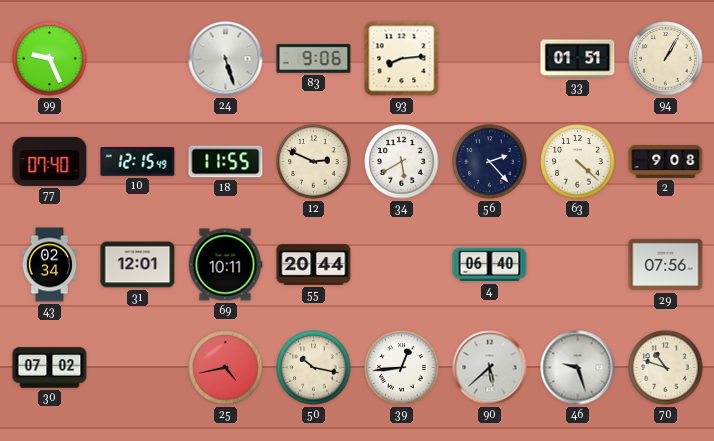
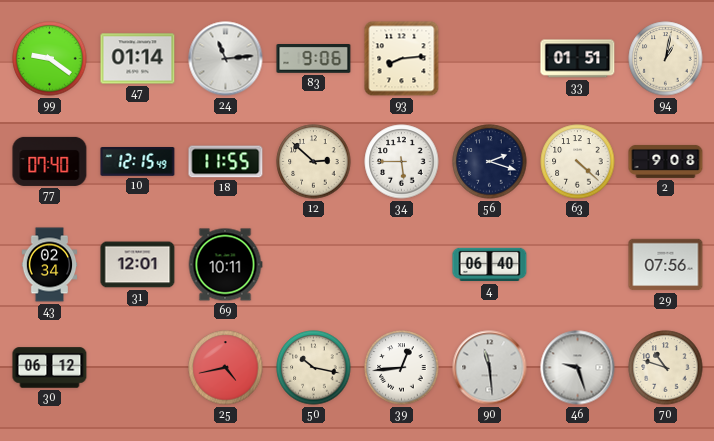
99: 9:26 -> 9:21
47: none -> 01:14
24: 5:27 -> 11:14
94: 1:05 -> 1:02
12: 2:49 -> 2:52
34: 5:40 -> 5:45
56: 2:23 -> 2:18
55: 20:44 -> none
30: 07:02 -> 06:12
90: 5:38 -> 11:29
